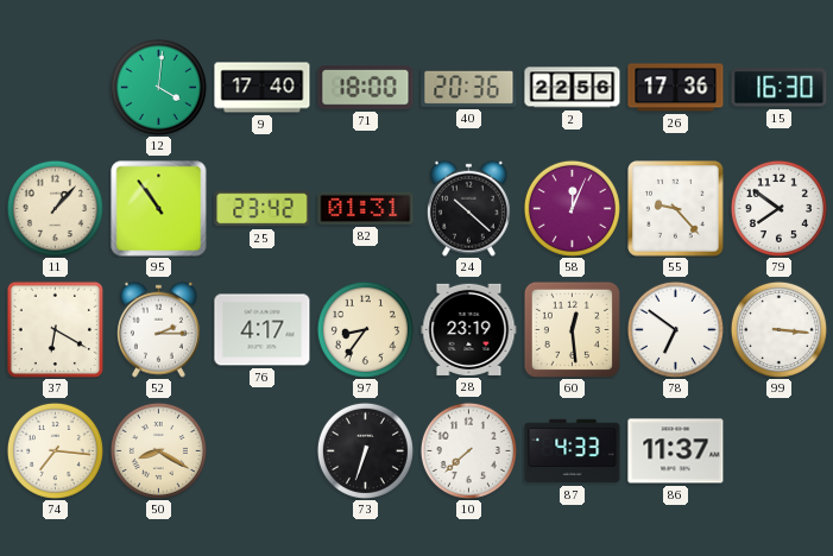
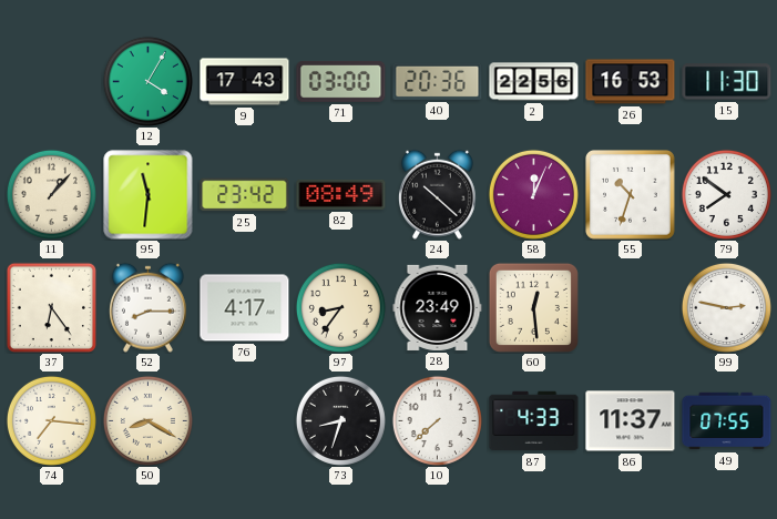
12: 4:01 -> 4:05
9: 17:40 -> 17:43
71: 18:00 -> 03:00
26: 17:36 -> 16:53
15: 16:30 -> 11:30
95: 10:54 -> 11:31
82: 01:31 -> 08:49
55: 9:23 -> 10:33
37: 6:20 -> 6:24
52: 2:15 -> 8:15
28: 23:19 -> 23:49
78: 6:51 -> none
99: 3:16 -> 2:47
73: 6:33 -> 8:33
49: none -> 07:55
